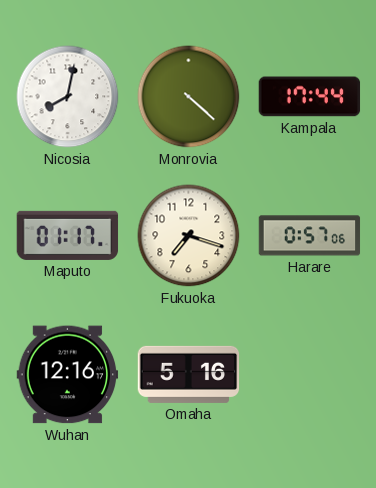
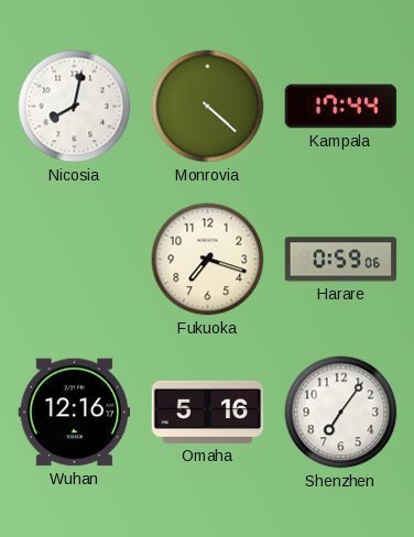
Maputo: 01:17 -> none
Harare: 0:57 -> 0:59
Shenzhen: none -> 7:06
